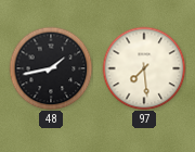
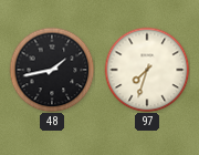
97: 7:29 -> 7:33
